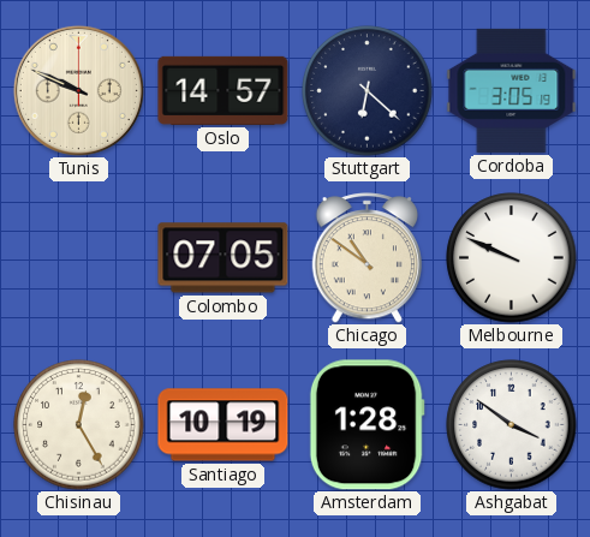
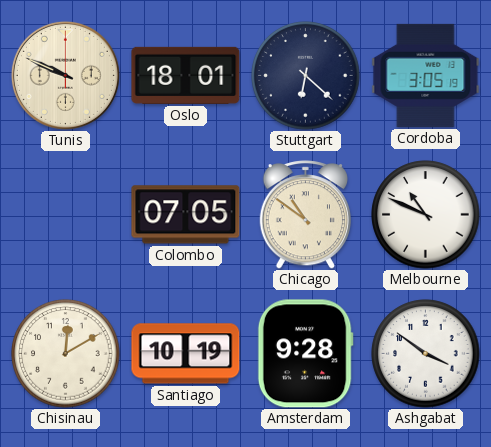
Oslo: 14:57 -> 18:01
Melbourne: 9:49 -> 10:49
Chisinau: 12:25 -> 12:10
Amsterdam: 1:28 -> 9:28
